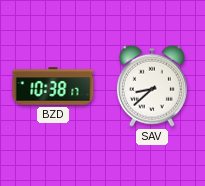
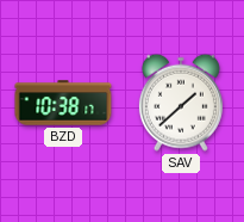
SAV: 8:38 -> 1:38
